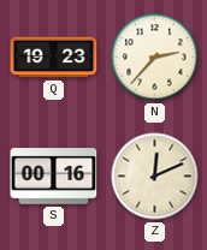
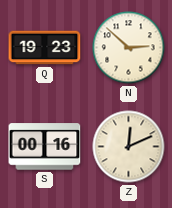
N: 2:37 -> 2:52
